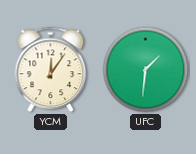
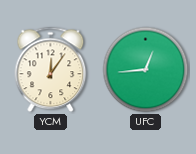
UFC: 1:31 -> 12:44
